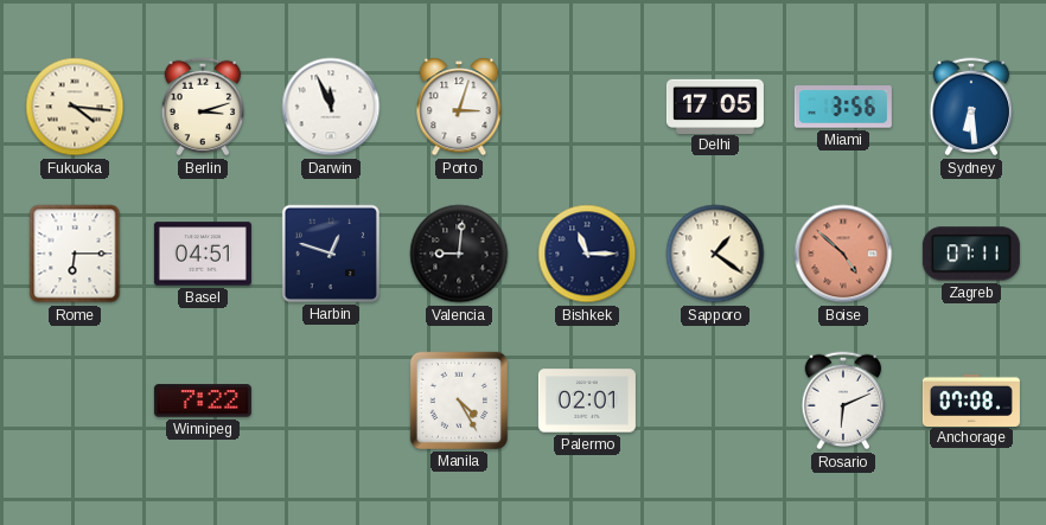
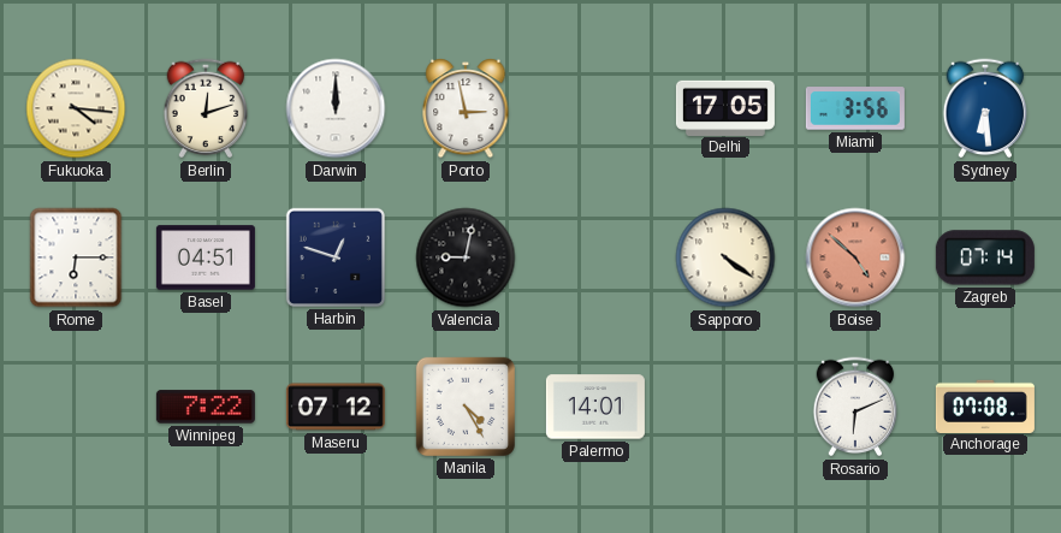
Berlin: 3:12 -> 12:12
Darwin: 11:56 -> 12:00
Porto: 3:03 -> 2:58
Valencia: 9:01 -> 9:02
Bishkek: 11:15 -> none
Sapporo: 1:21 -> 4:21
Zagreb: 07:11 -> 07:14
Maseru: none -> 07:12
Palermo: 02:01 -> 14:01
